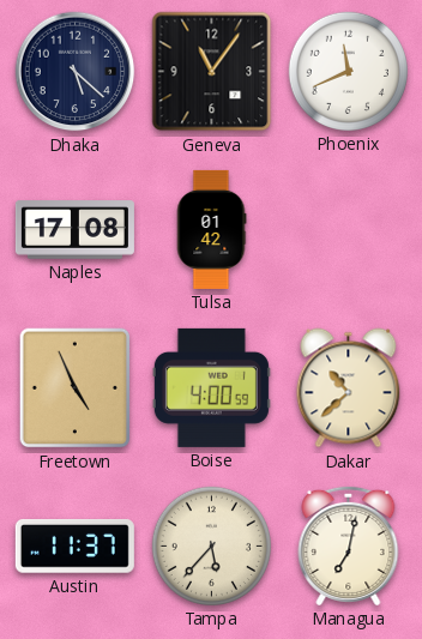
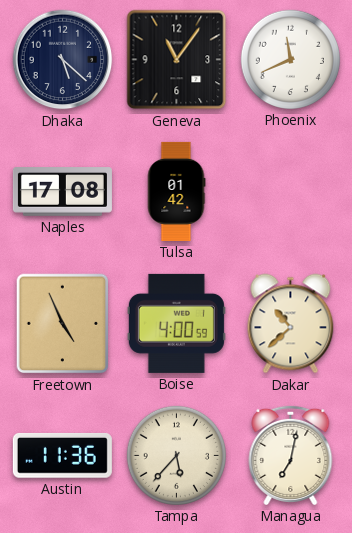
Austin: 11:37 -> 11:36
